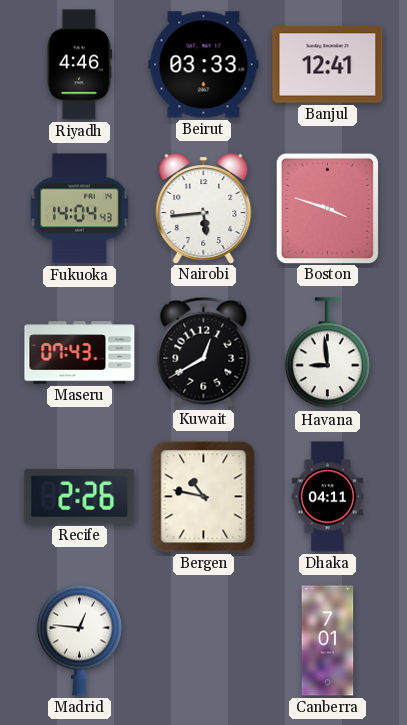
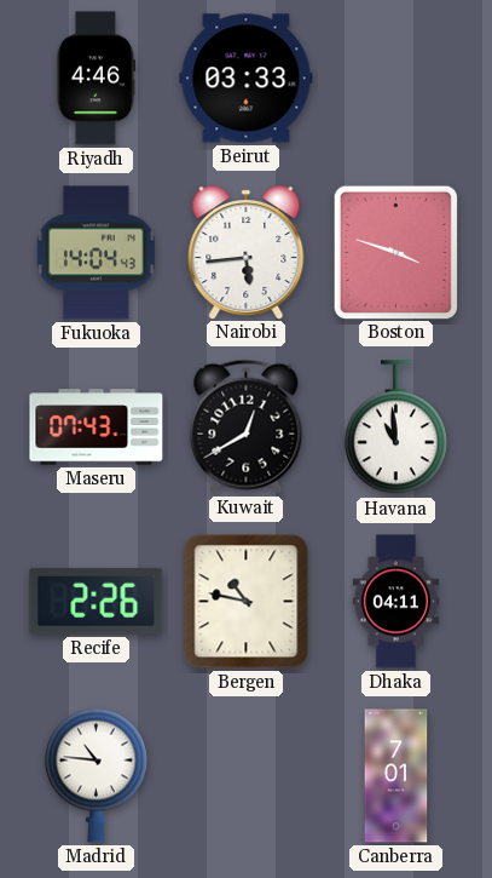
Banjul: 12:41 -> none
Havana: 8:59 -> 10:59
Madrid: 12:46 -> 10:46
